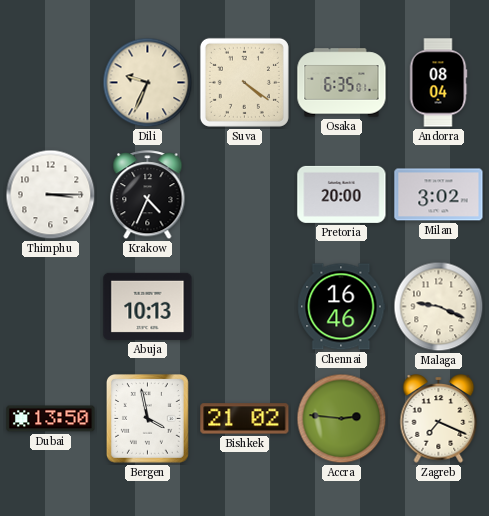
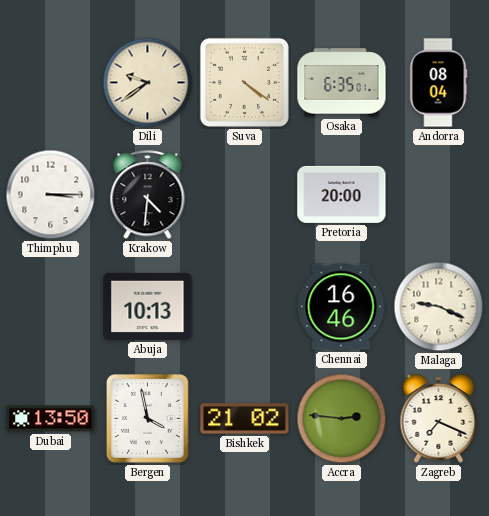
Dili: 9:34 -> 9:39
Krakow: 4:34 -> 4:31
Milan: 3:02 -> none
